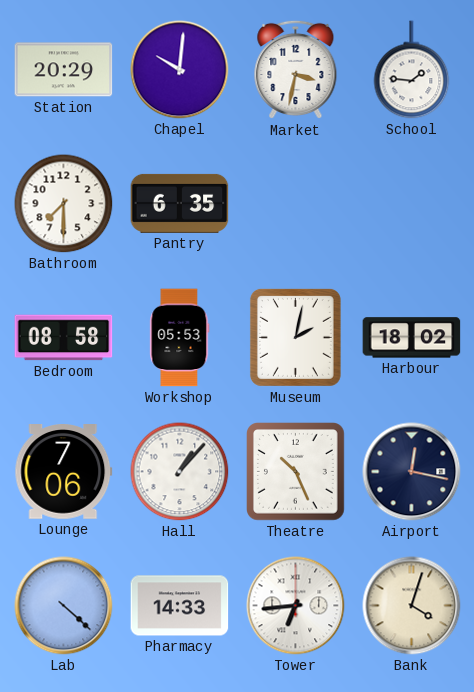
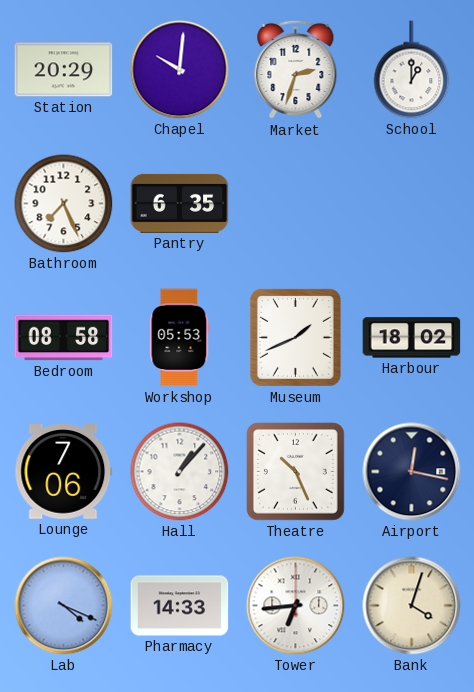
Market: 3:32 -> 2:33
School: 1:46 -> 1:00
Bathroom: 7:30 -> 7:26
Museum: 2:02 -> 1:41
Lab: 4:22 -> 4:19
